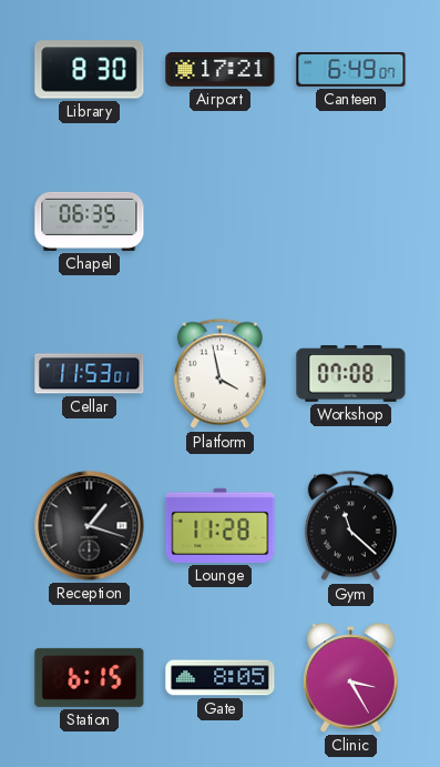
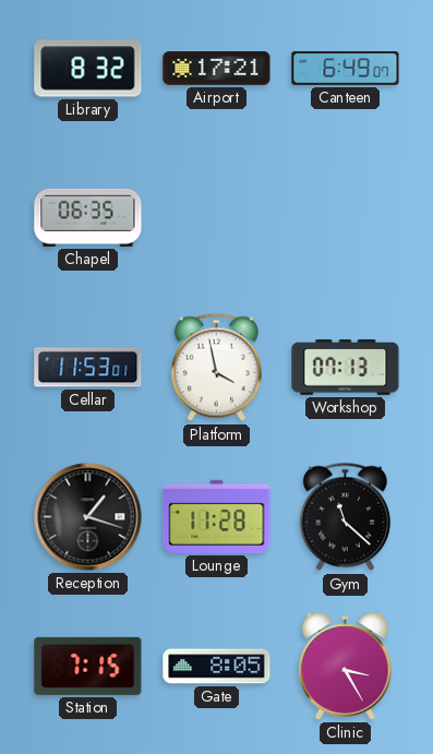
Library: 8:30 -> 8:32
Workshop: 07:08 -> 07:13
Station: 6:15 -> 7:15
